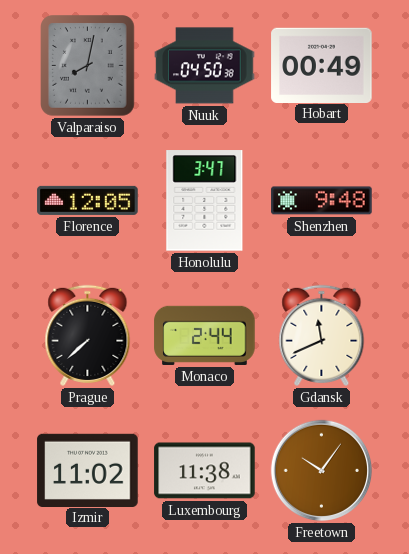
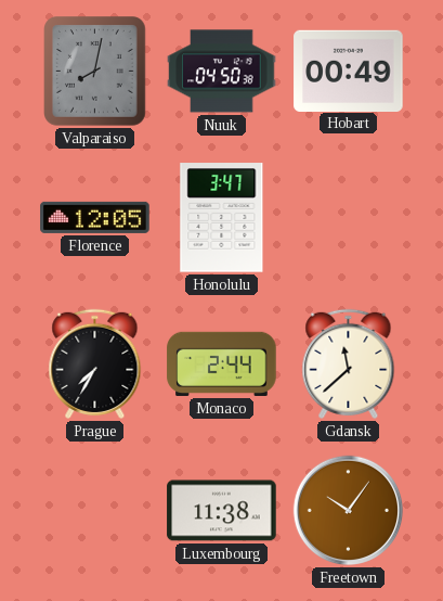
Shenzhen: 9:48 -> none
Prague: 7:38 -> 7:35
Gdansk: 11:41 -> 11:38
Izmir: 11:02 -> none
